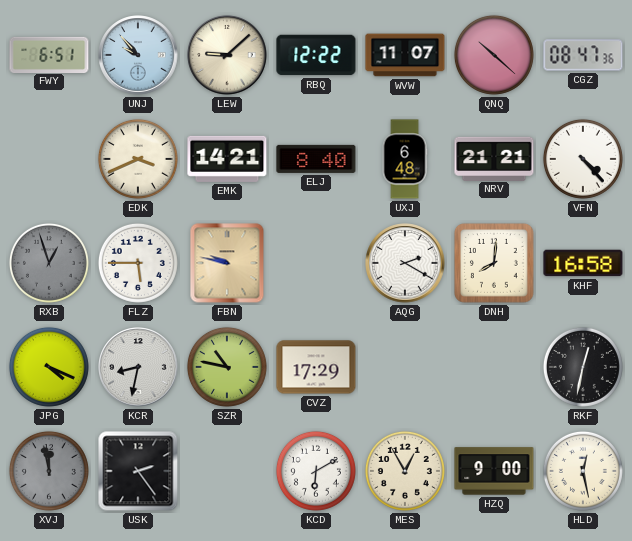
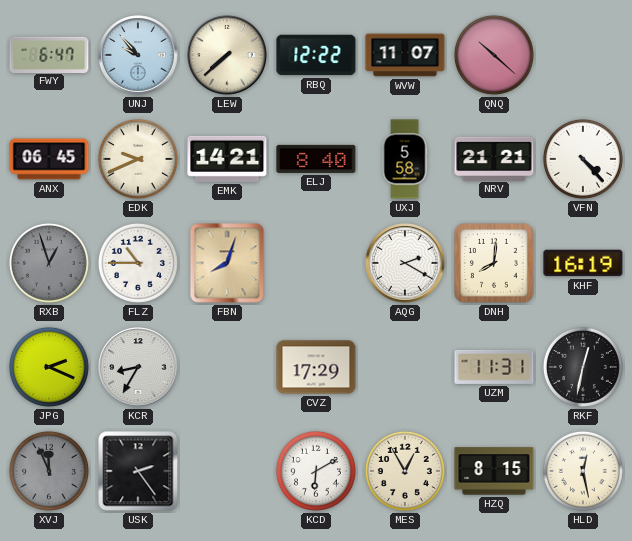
FWY: 6:51 -> 6:47
LEW: 9:08 -> 7:38
CGZ: 08:47 -> none
ANX: none -> 06:45
EDK: 3:41 -> 9:41
UXJ: 6:48 -> 5:58
FLZ: 5:45 -> 10:45
FBN: 9:47 -> 8:03
KHF: 16:58 -> 16:19
JPG: 4:19 -> 2:19
KCR: 8:32 -> 8:35
SZR: 10:47 -> none
UZM: none -> 11:31
XVJ: 11:58 -> 11:56
HZQ: 9:00 -> 8:15
